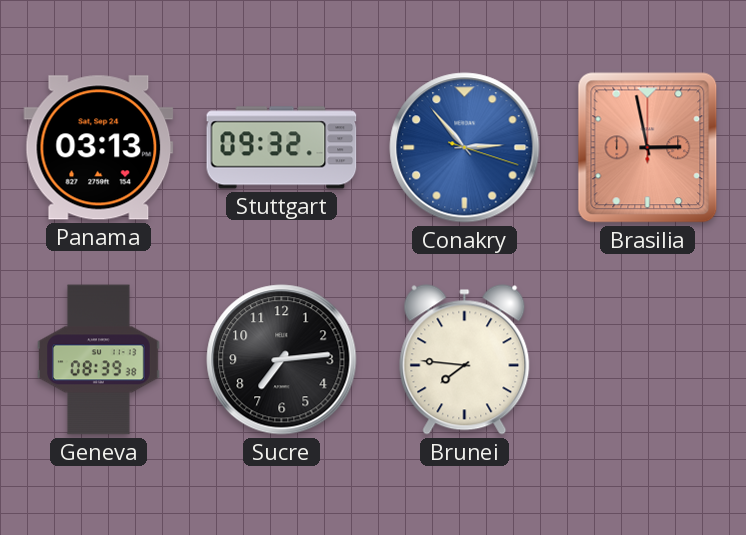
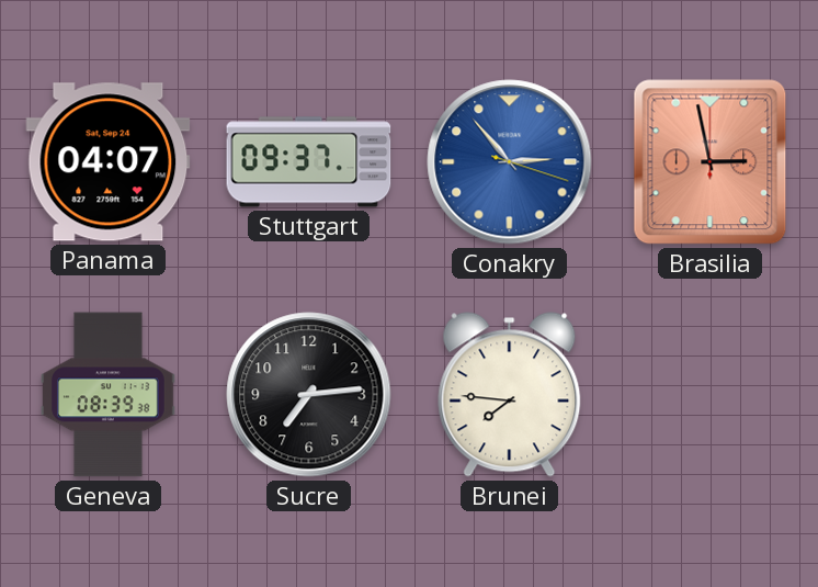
Panama: 03:13 -> 04:07
Stuttgart: 09:32 -> 09:37
